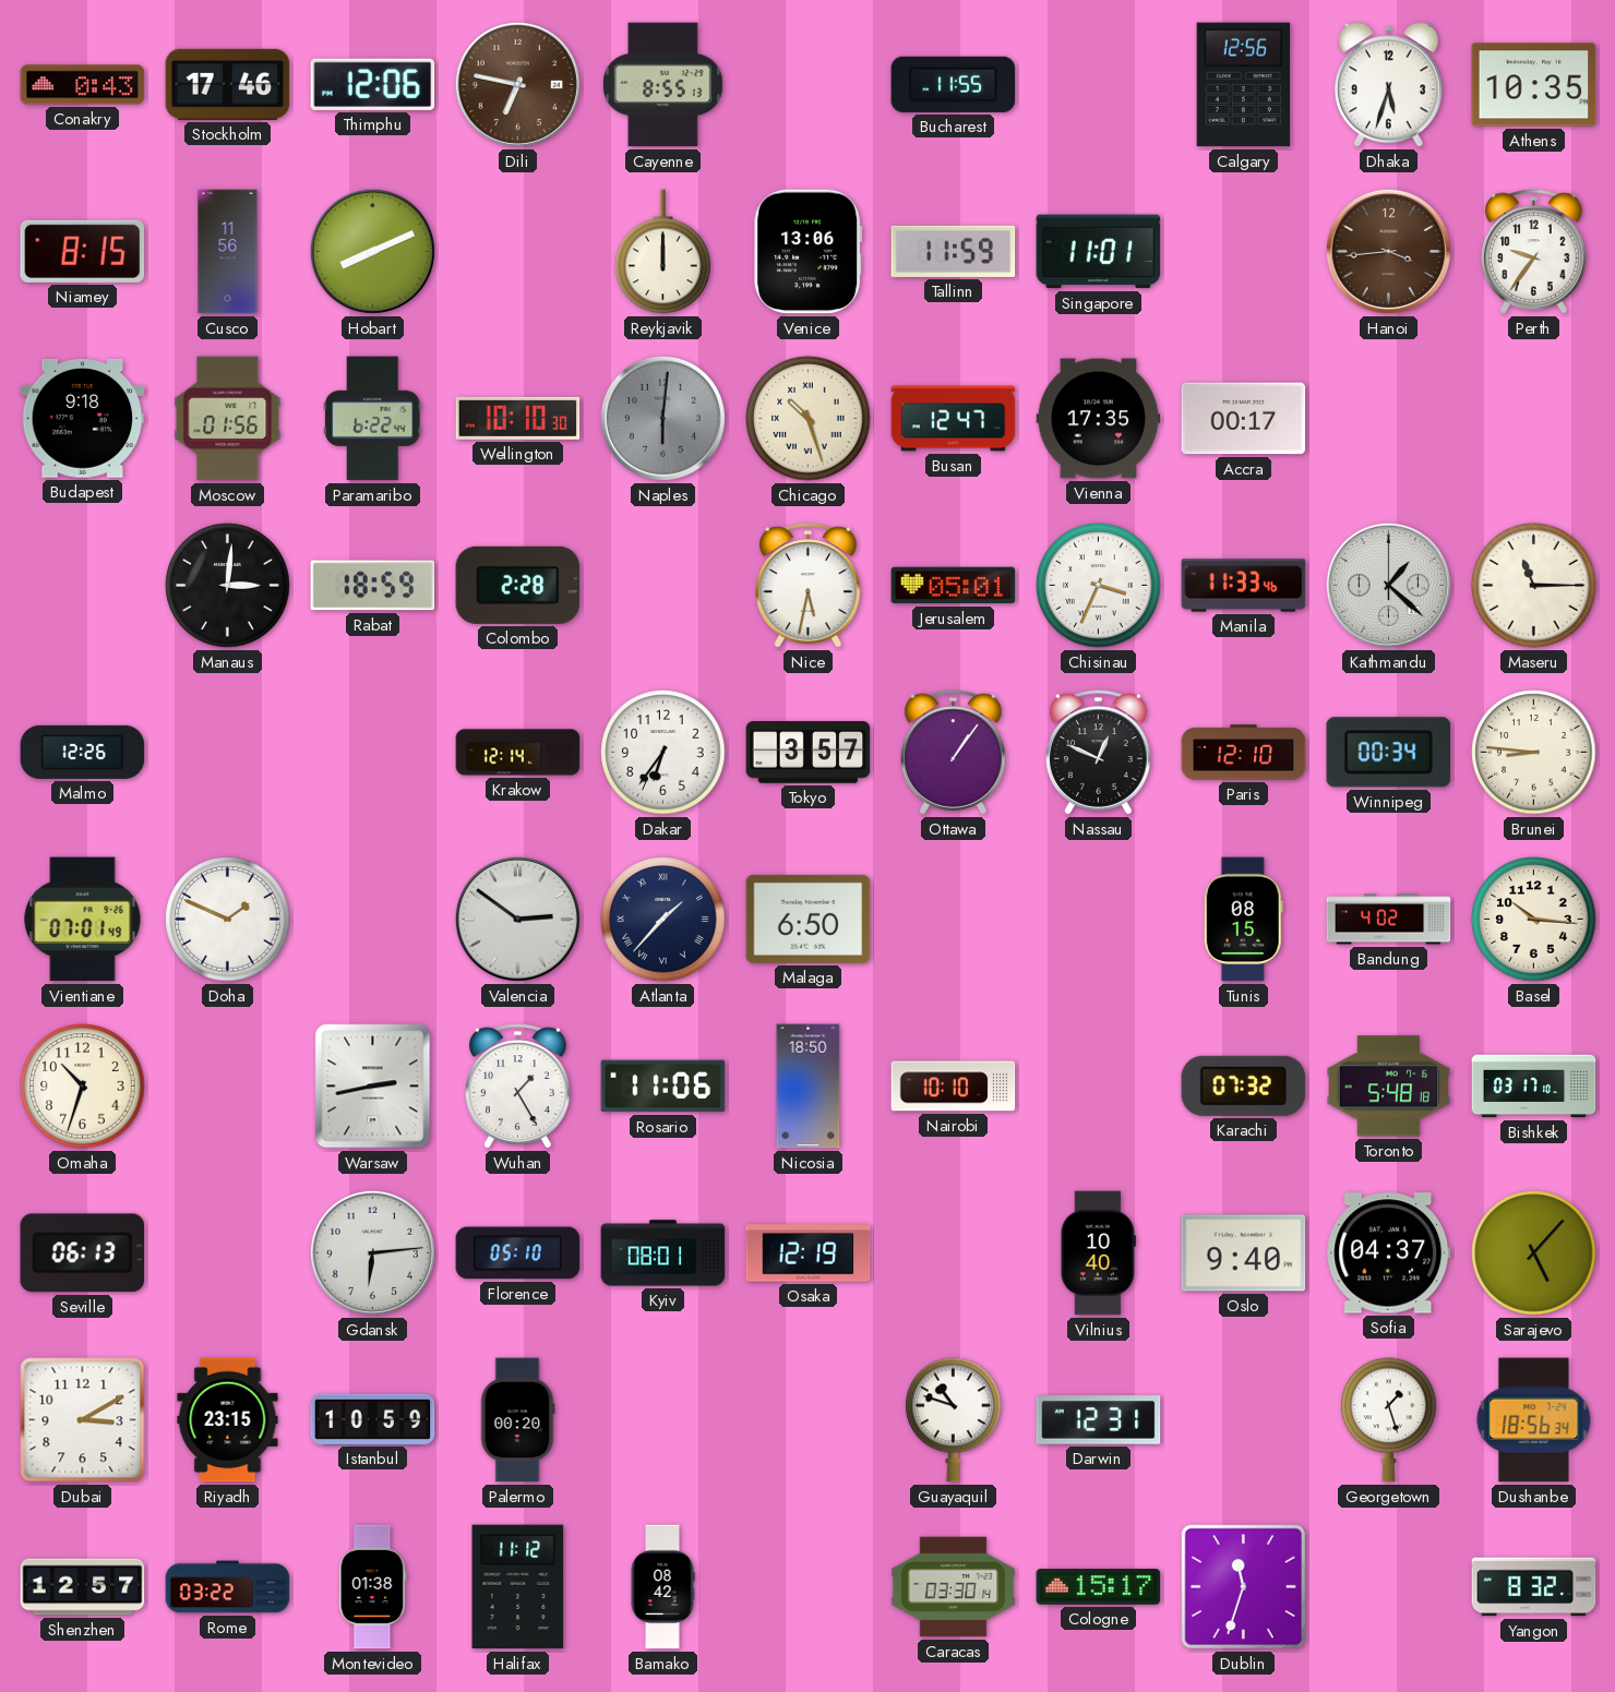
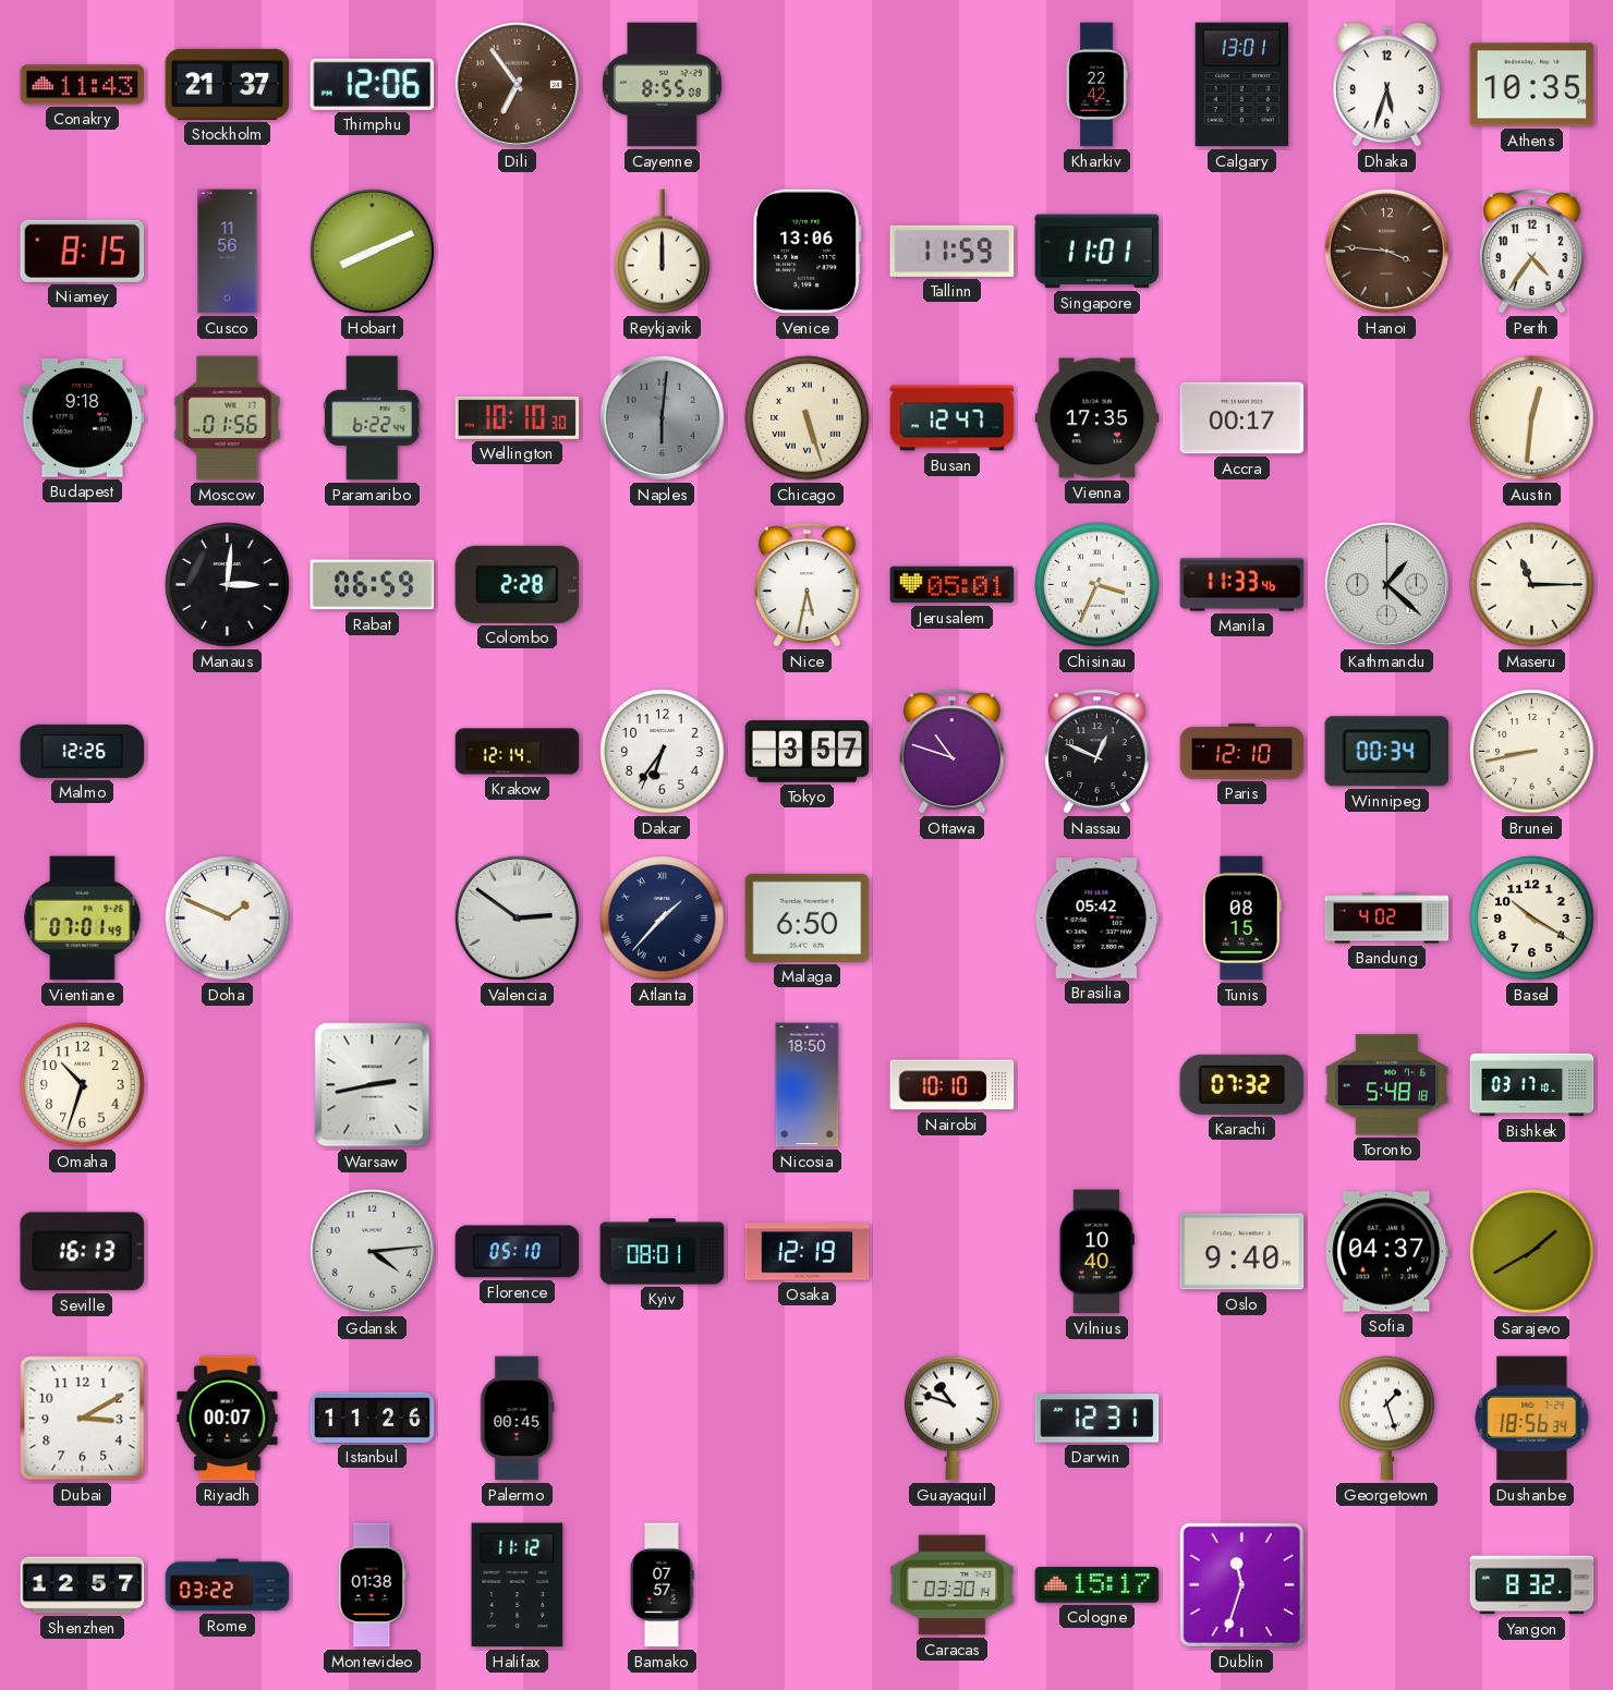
Conakry: 0:43 -> 11:43
Stockholm: 17:46 -> 21:37
Dili: 6:47 -> 6:54
Cayenne: 8:55:13 -> 8:55:08
Bucharest: 11:55 -> none
Kharkiv: none -> 22:42
Calgary: 12:56 -> 13:01
Hanoi: 3:44 -> 3:46
Perth: 9:36 -> 4:36
Chicago: 10:27 -> 5:27
Austin: none -> 12:31
Rabat: 18:59 -> 06:59
Ottawa: 1:06 -> 10:48
Brunei: 8:46 -> 8:43
Brasilia: none -> 05:42
Basel: 10:16 -> 10:20
Wuhan: 1:25 -> none
Rosario: 11:06 -> none
Seville: 06:13 -> 16:13
Gdansk: 6:14 -> 4:14
Sarajevo: 5:07 -> 1:40
Riyadh: 23:15 -> 00:07
Istanbul: 10:59 -> 11:26
Palermo: 00:20 -> 00:45
Bamako: 08:42 -> 07:57
